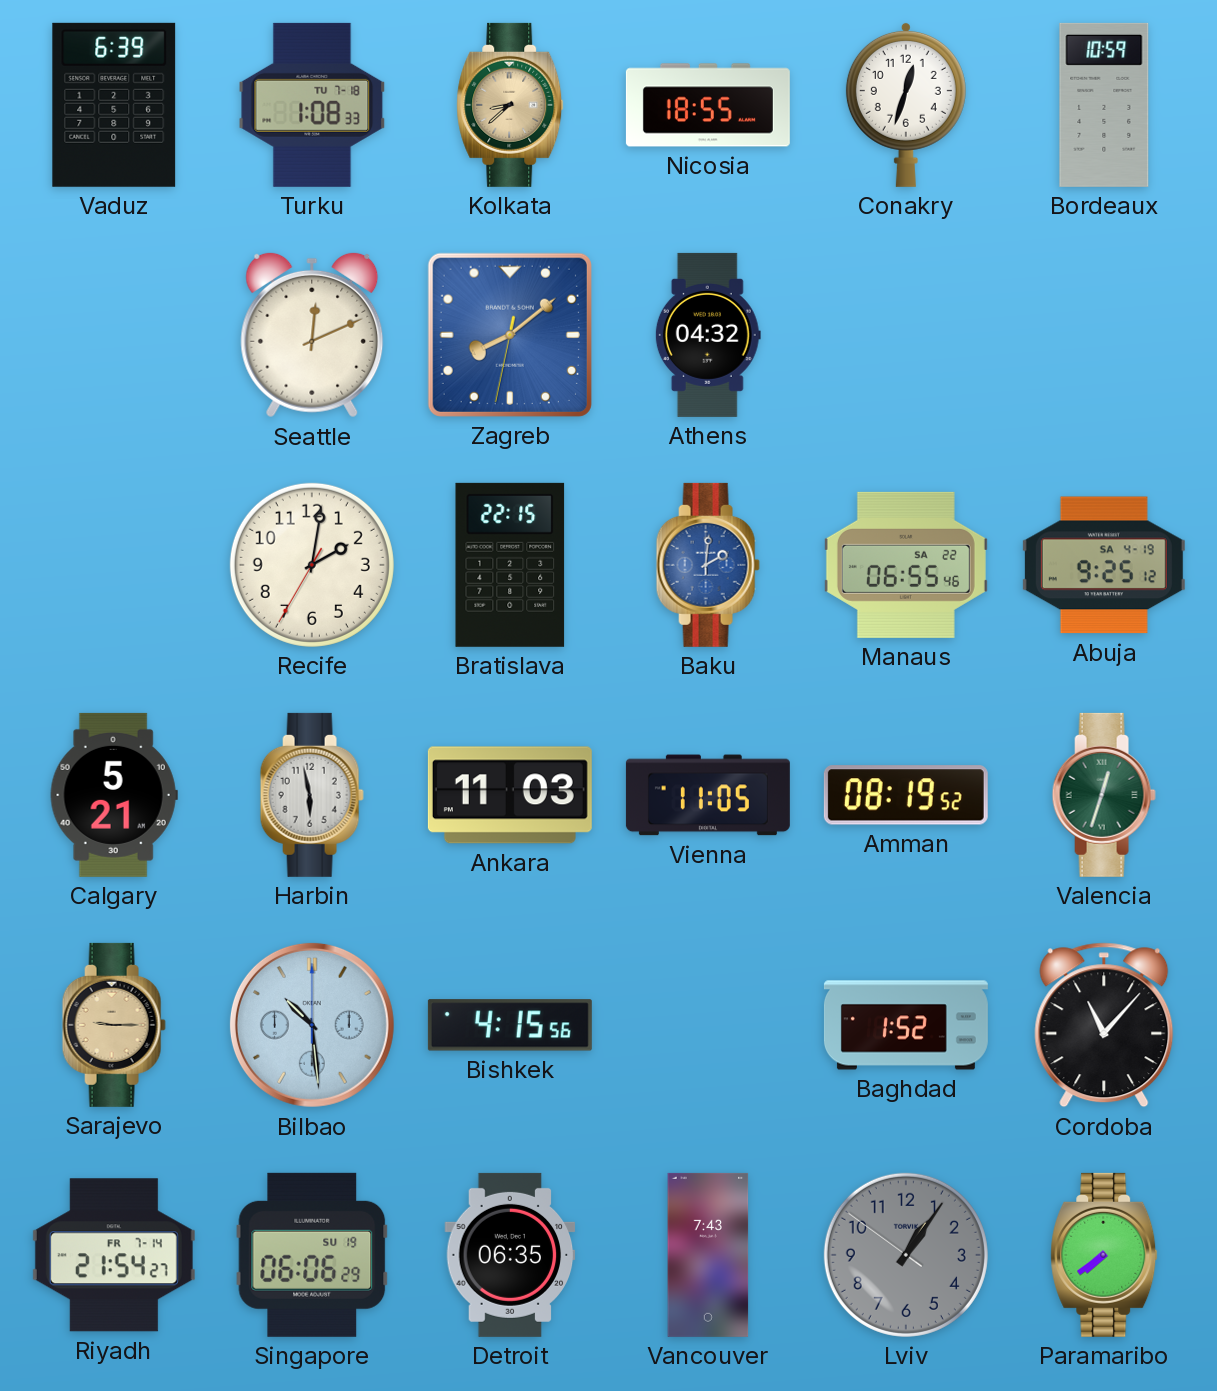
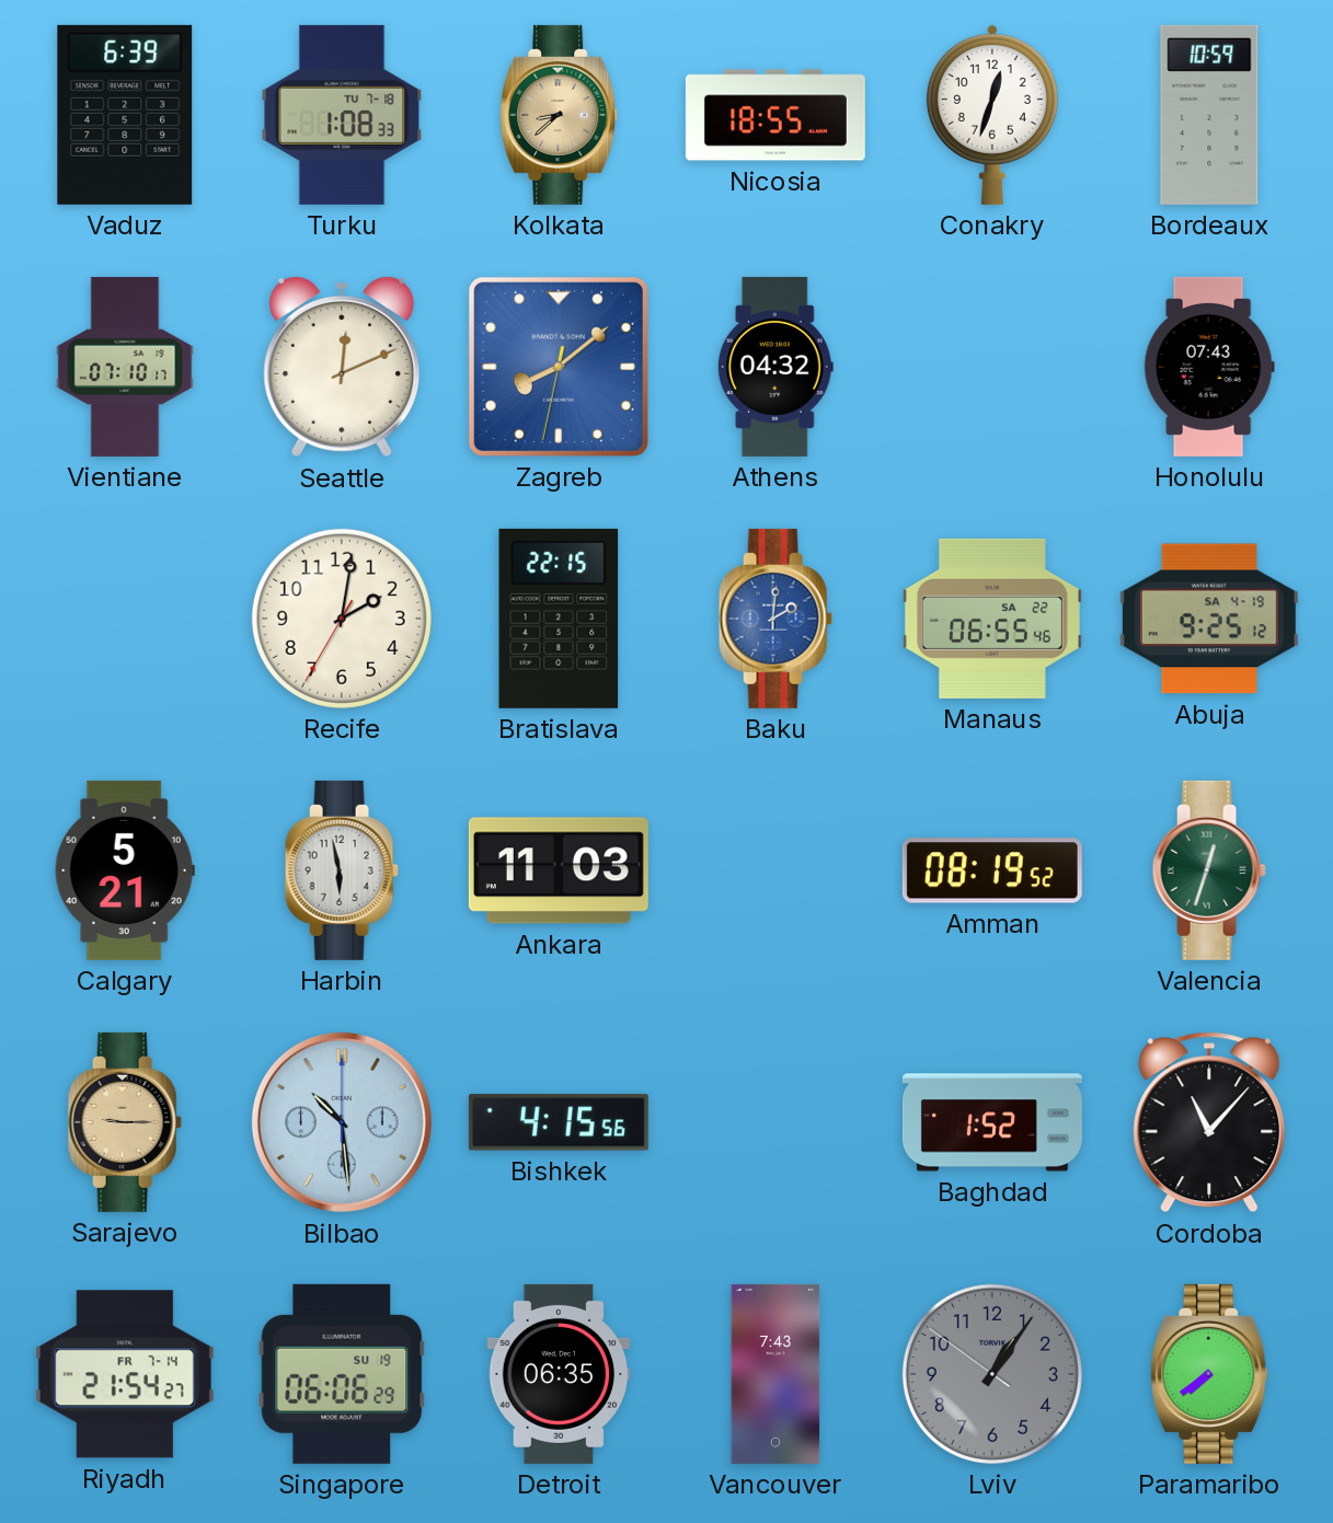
Vientiane: none -> 07:10
Honolulu: none -> 07:43
Vienna: 11:05 -> none
